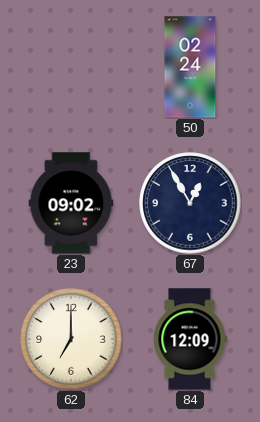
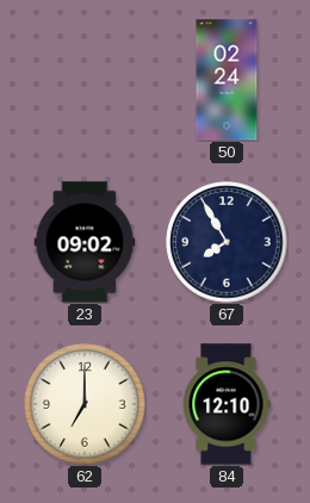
67: 12:55 -> 7:55
84: 12:09 -> 12:10
